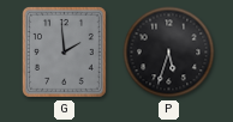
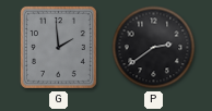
P: 5:33 -> 2:39
